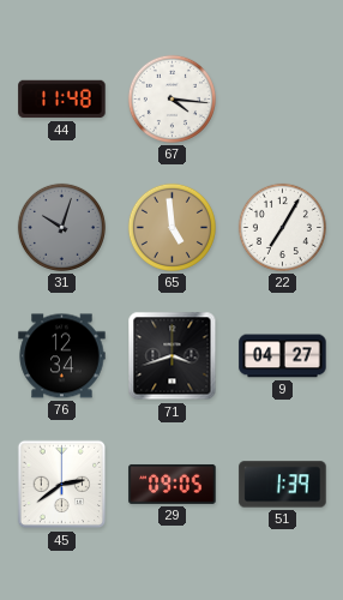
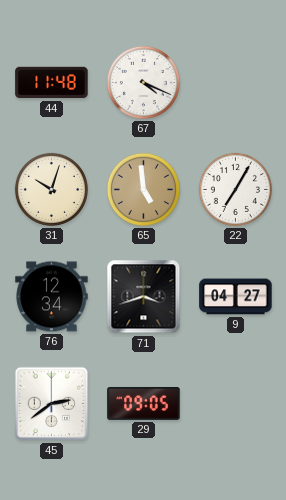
67: 4:16 -> 4:19
31 dial: grey -> cream
51: 1:39 -> none
